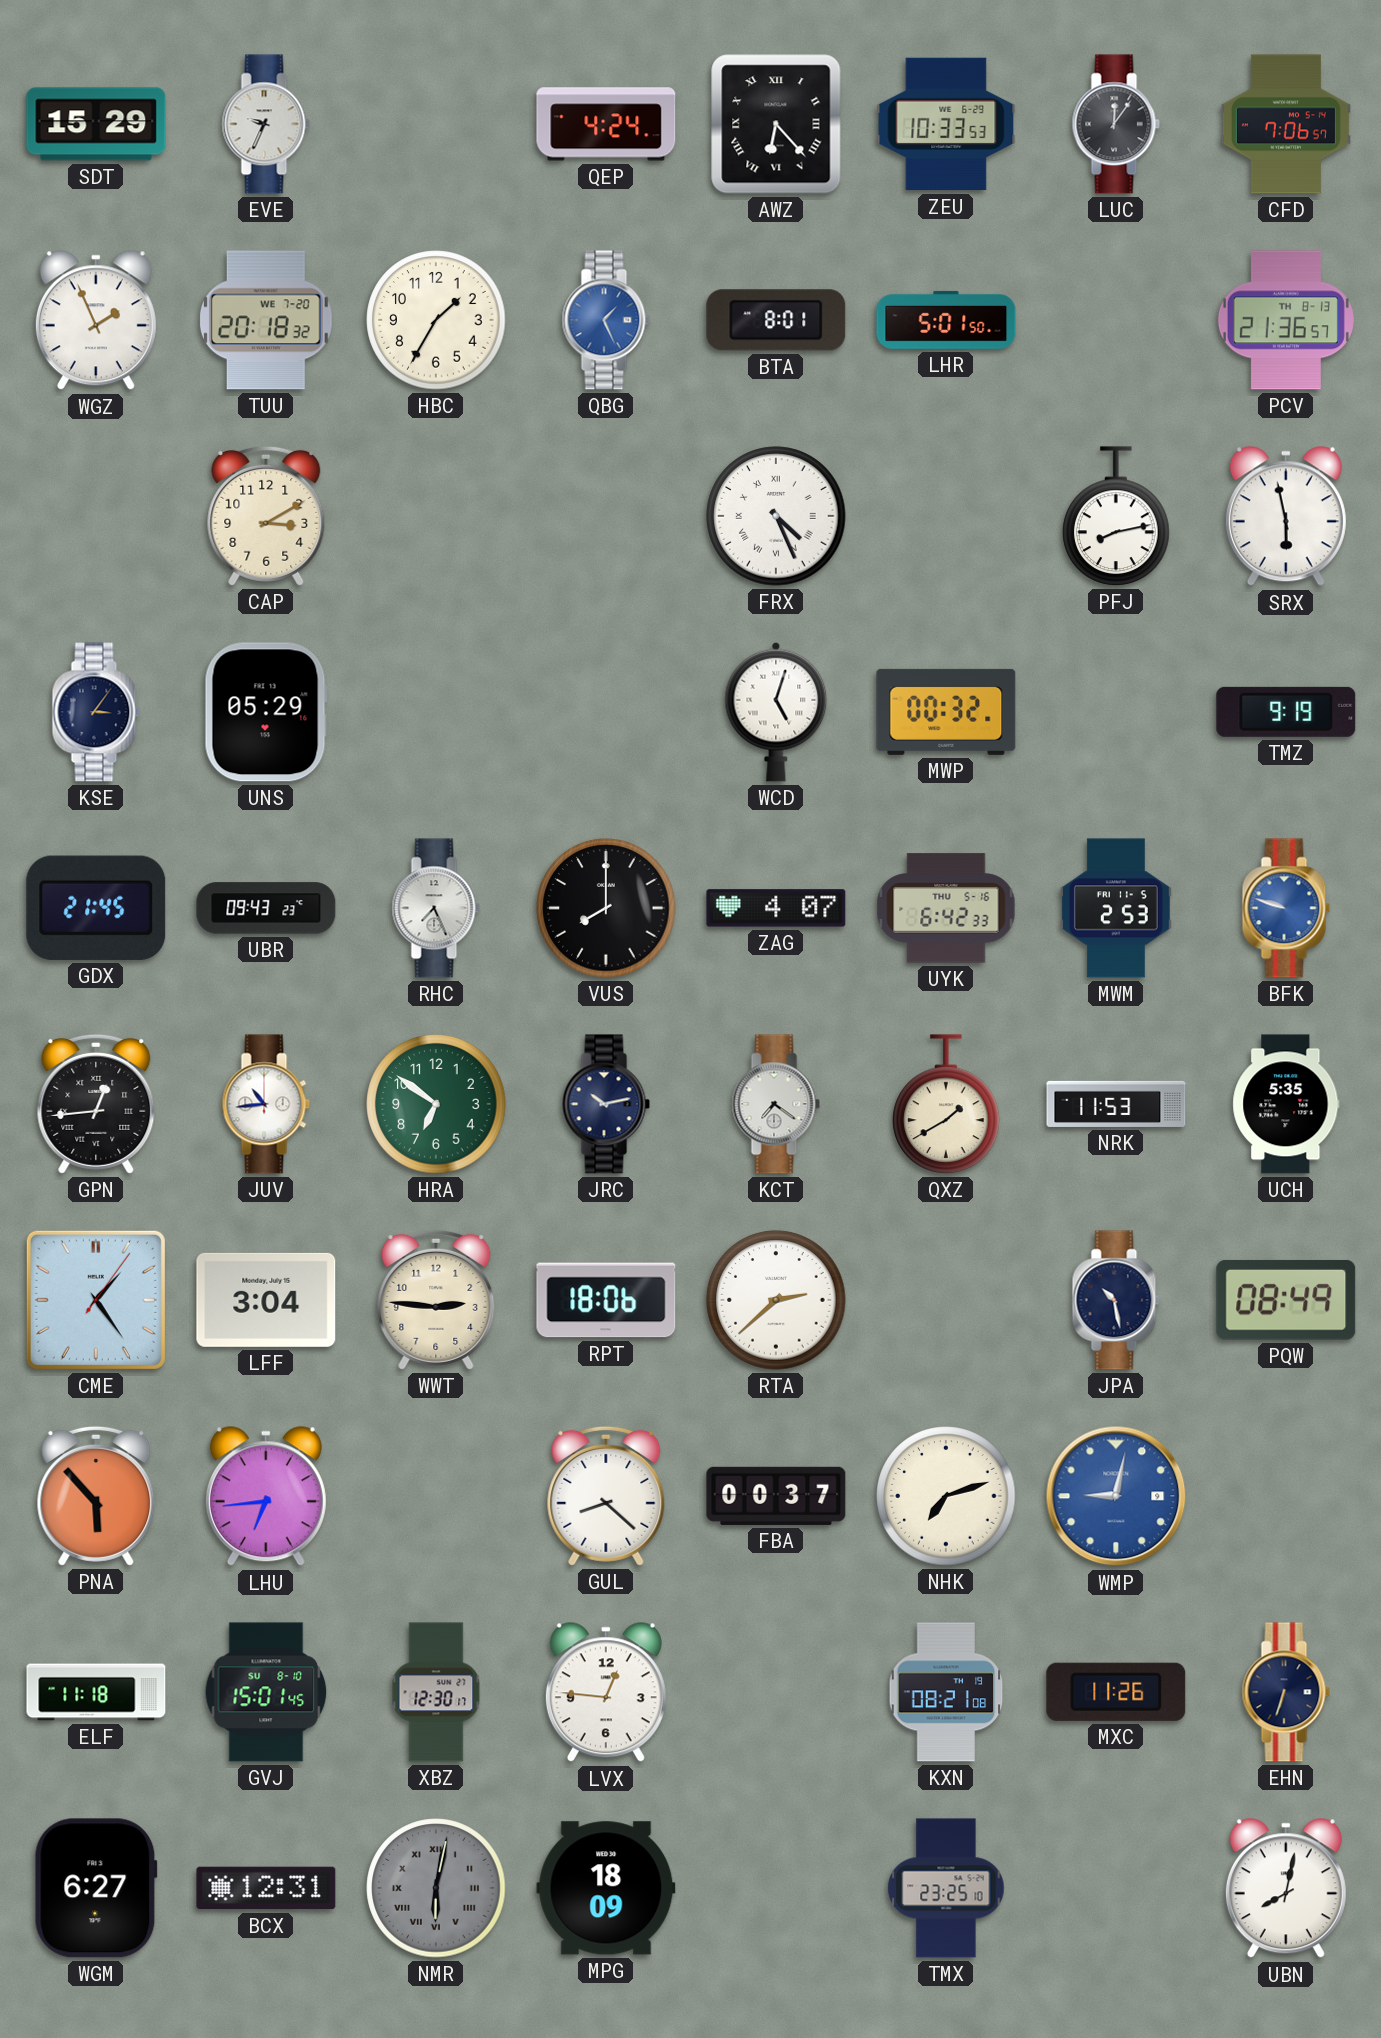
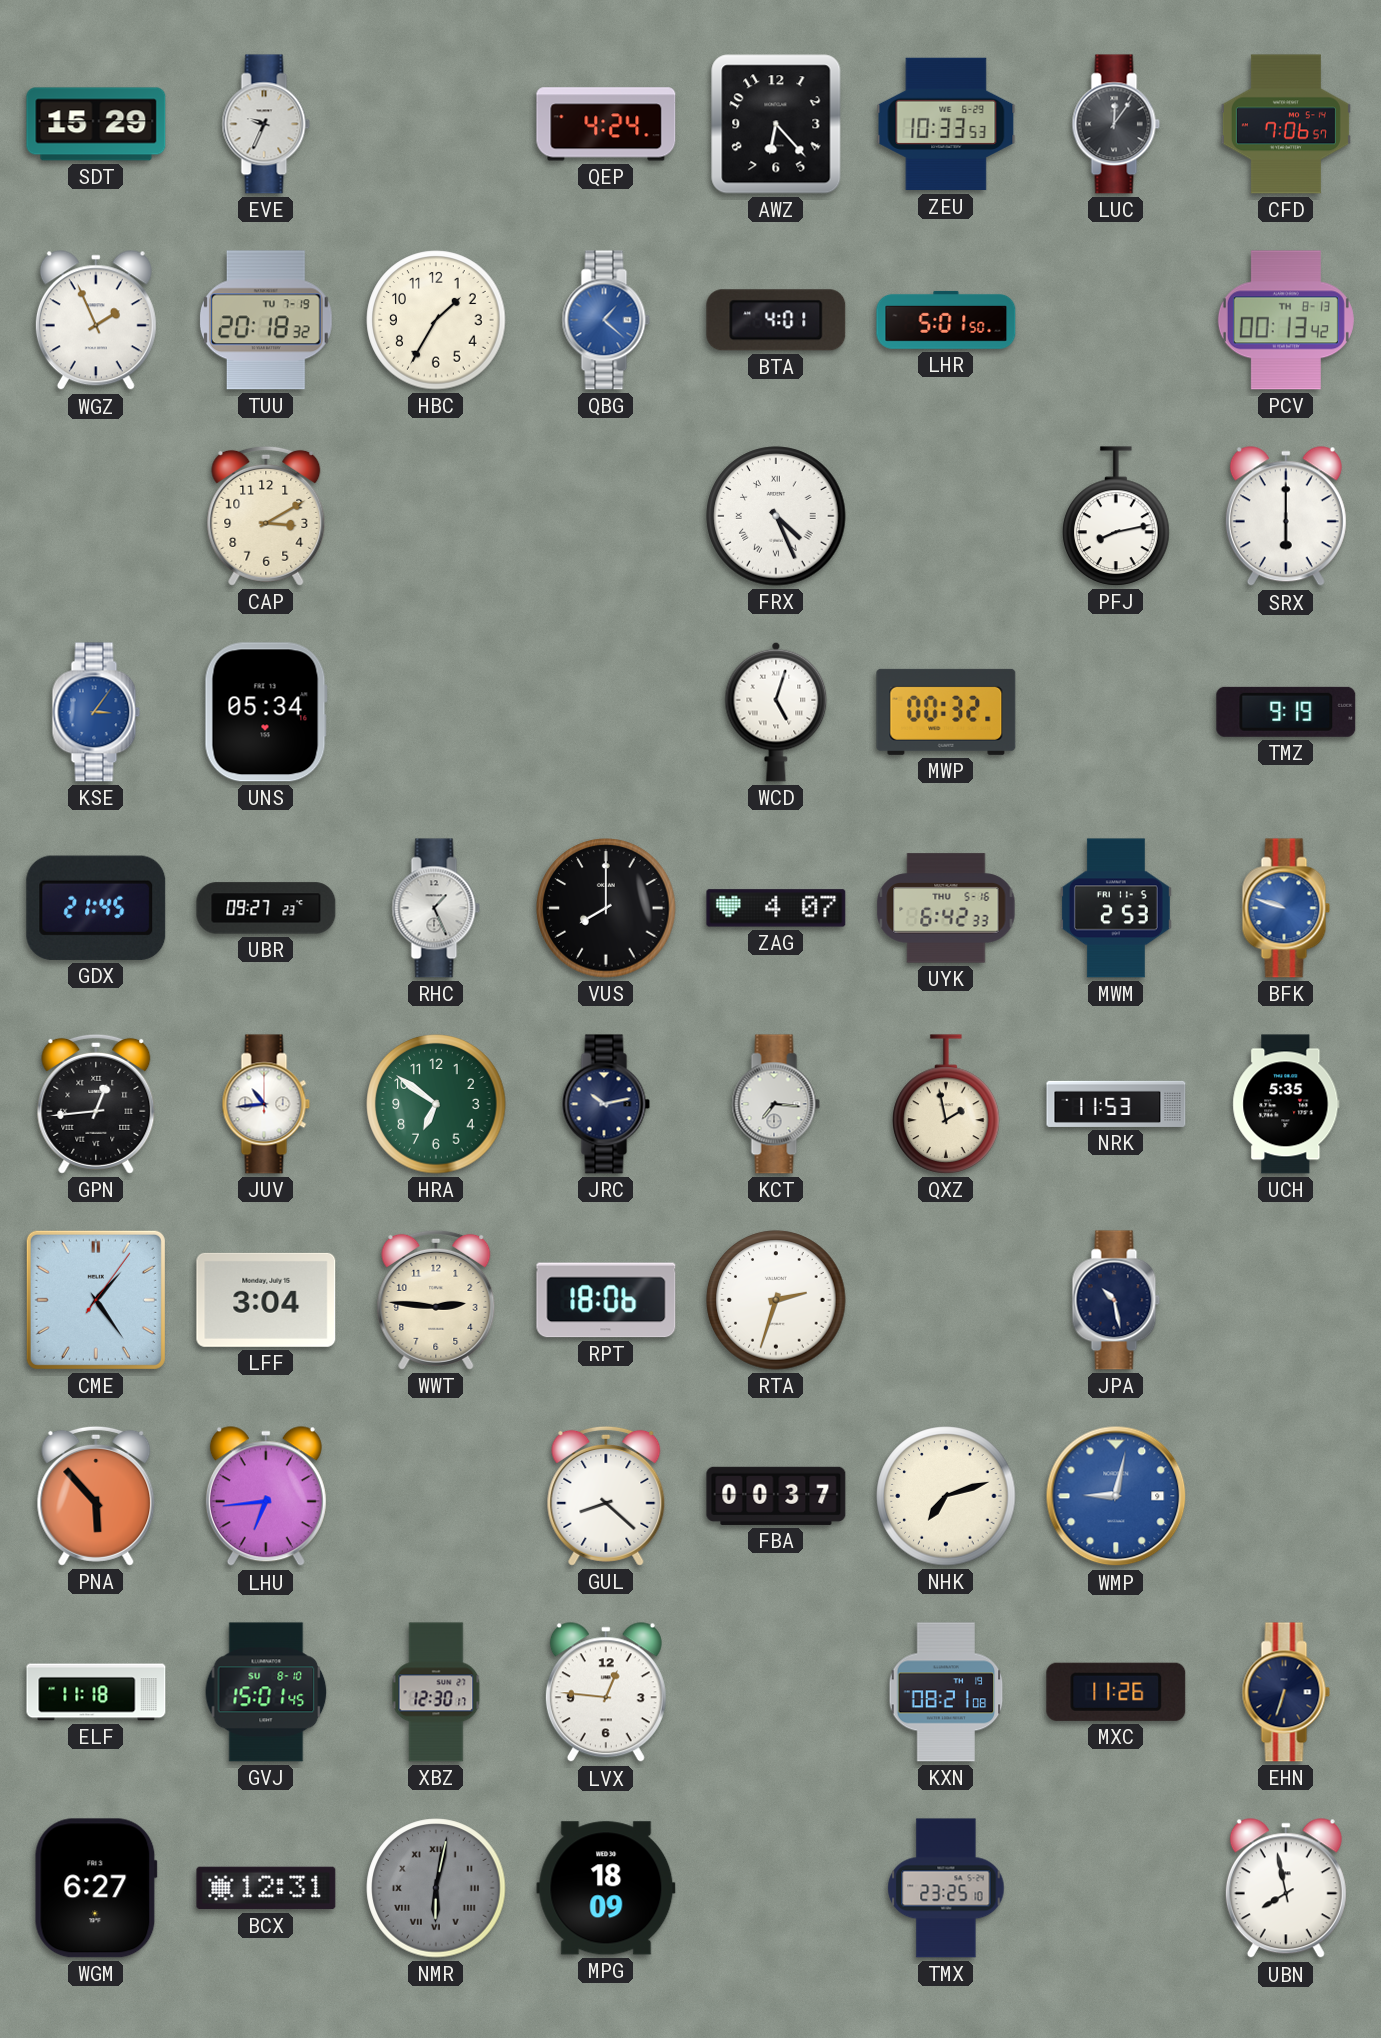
AWZ numerals: Roman -> Arabic
TUU date: WE 7-20 -> TU 7-19
QBG: 1:26 -> 1:22
BTA: 8:01 -> 4:01
PCV: 21:36 -> 00:13
SRX: 5:58 -> 6:00
KSE dial: navy -> blue
UNS: 05:29 -> 05:34
UBR: 09:43 -> 09:27
RHC: 7:26 -> 1:26
KCT: 7:21 -> 7:16
QXZ: 1:40 -> 1:58
RTA: 2:38 -> 2:33
PQW: 08:49 -> none
UBN: 8:02 -> 7:58
